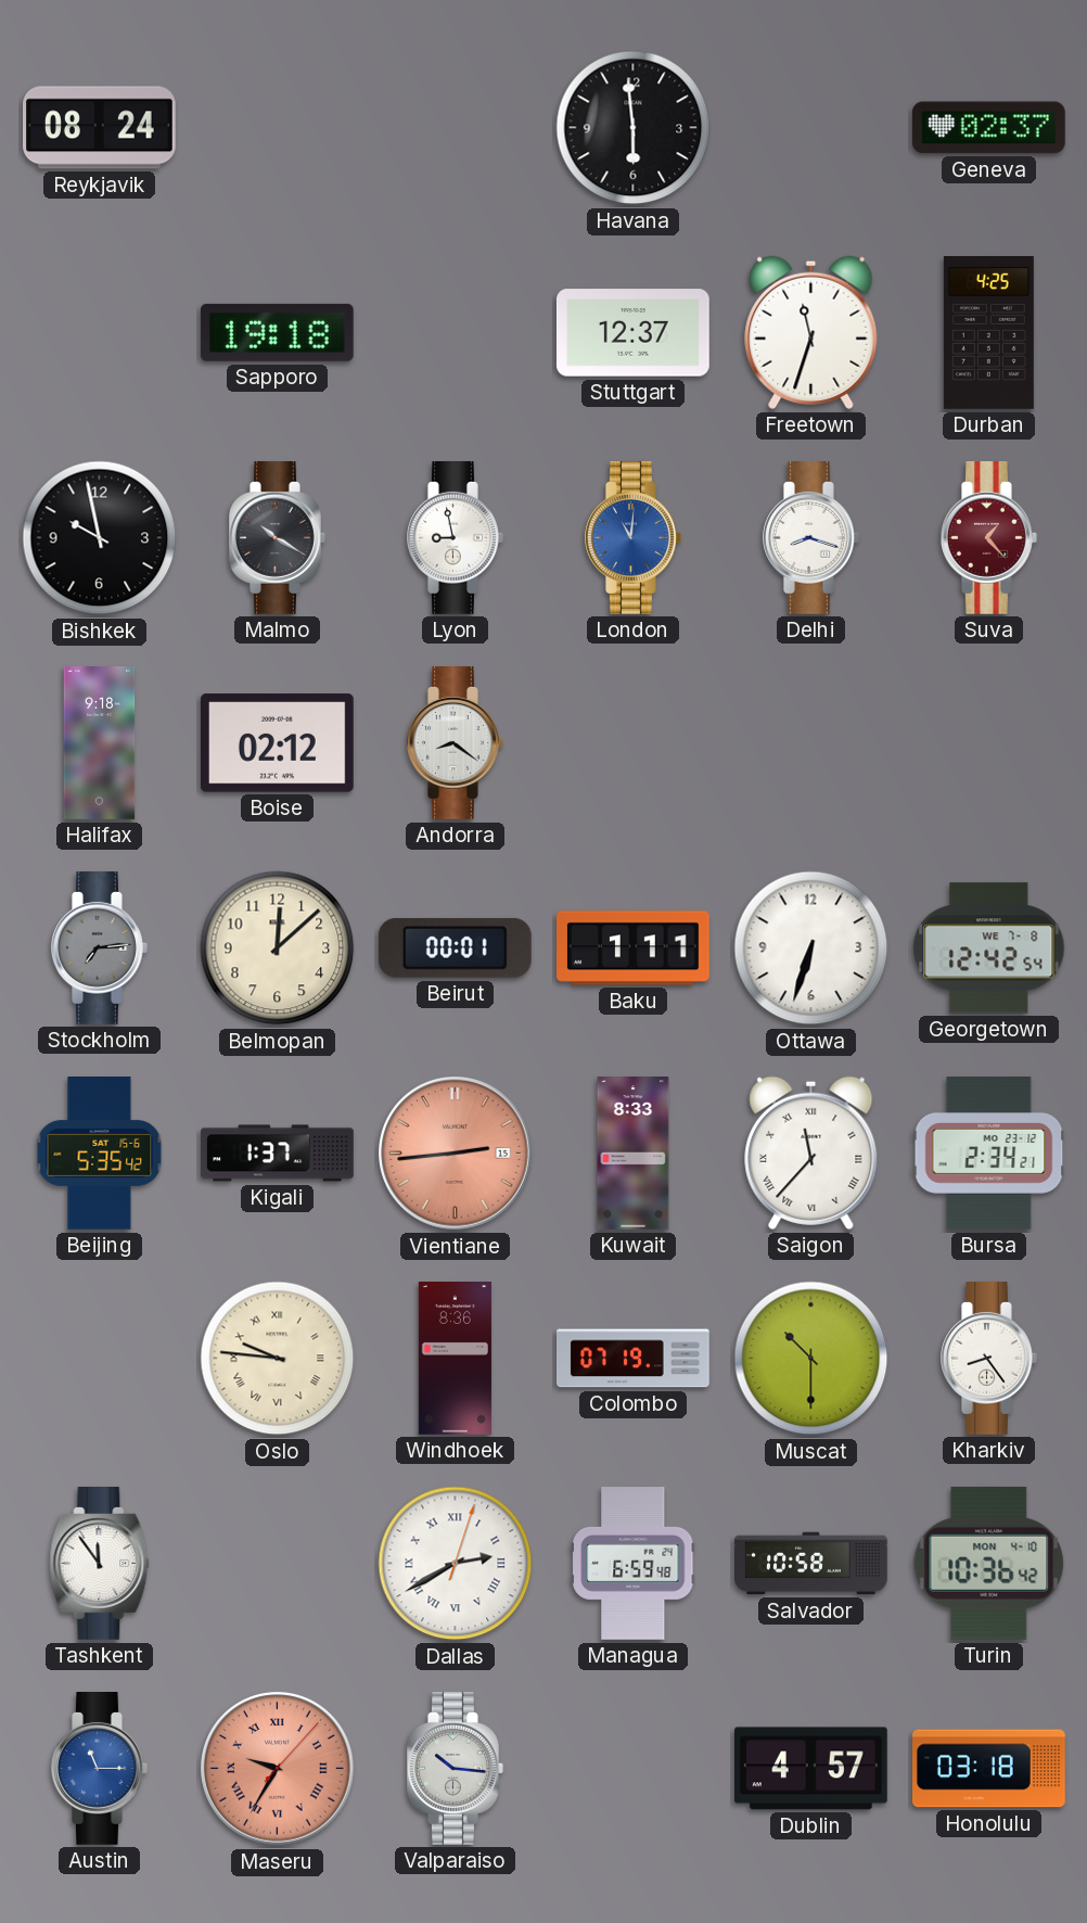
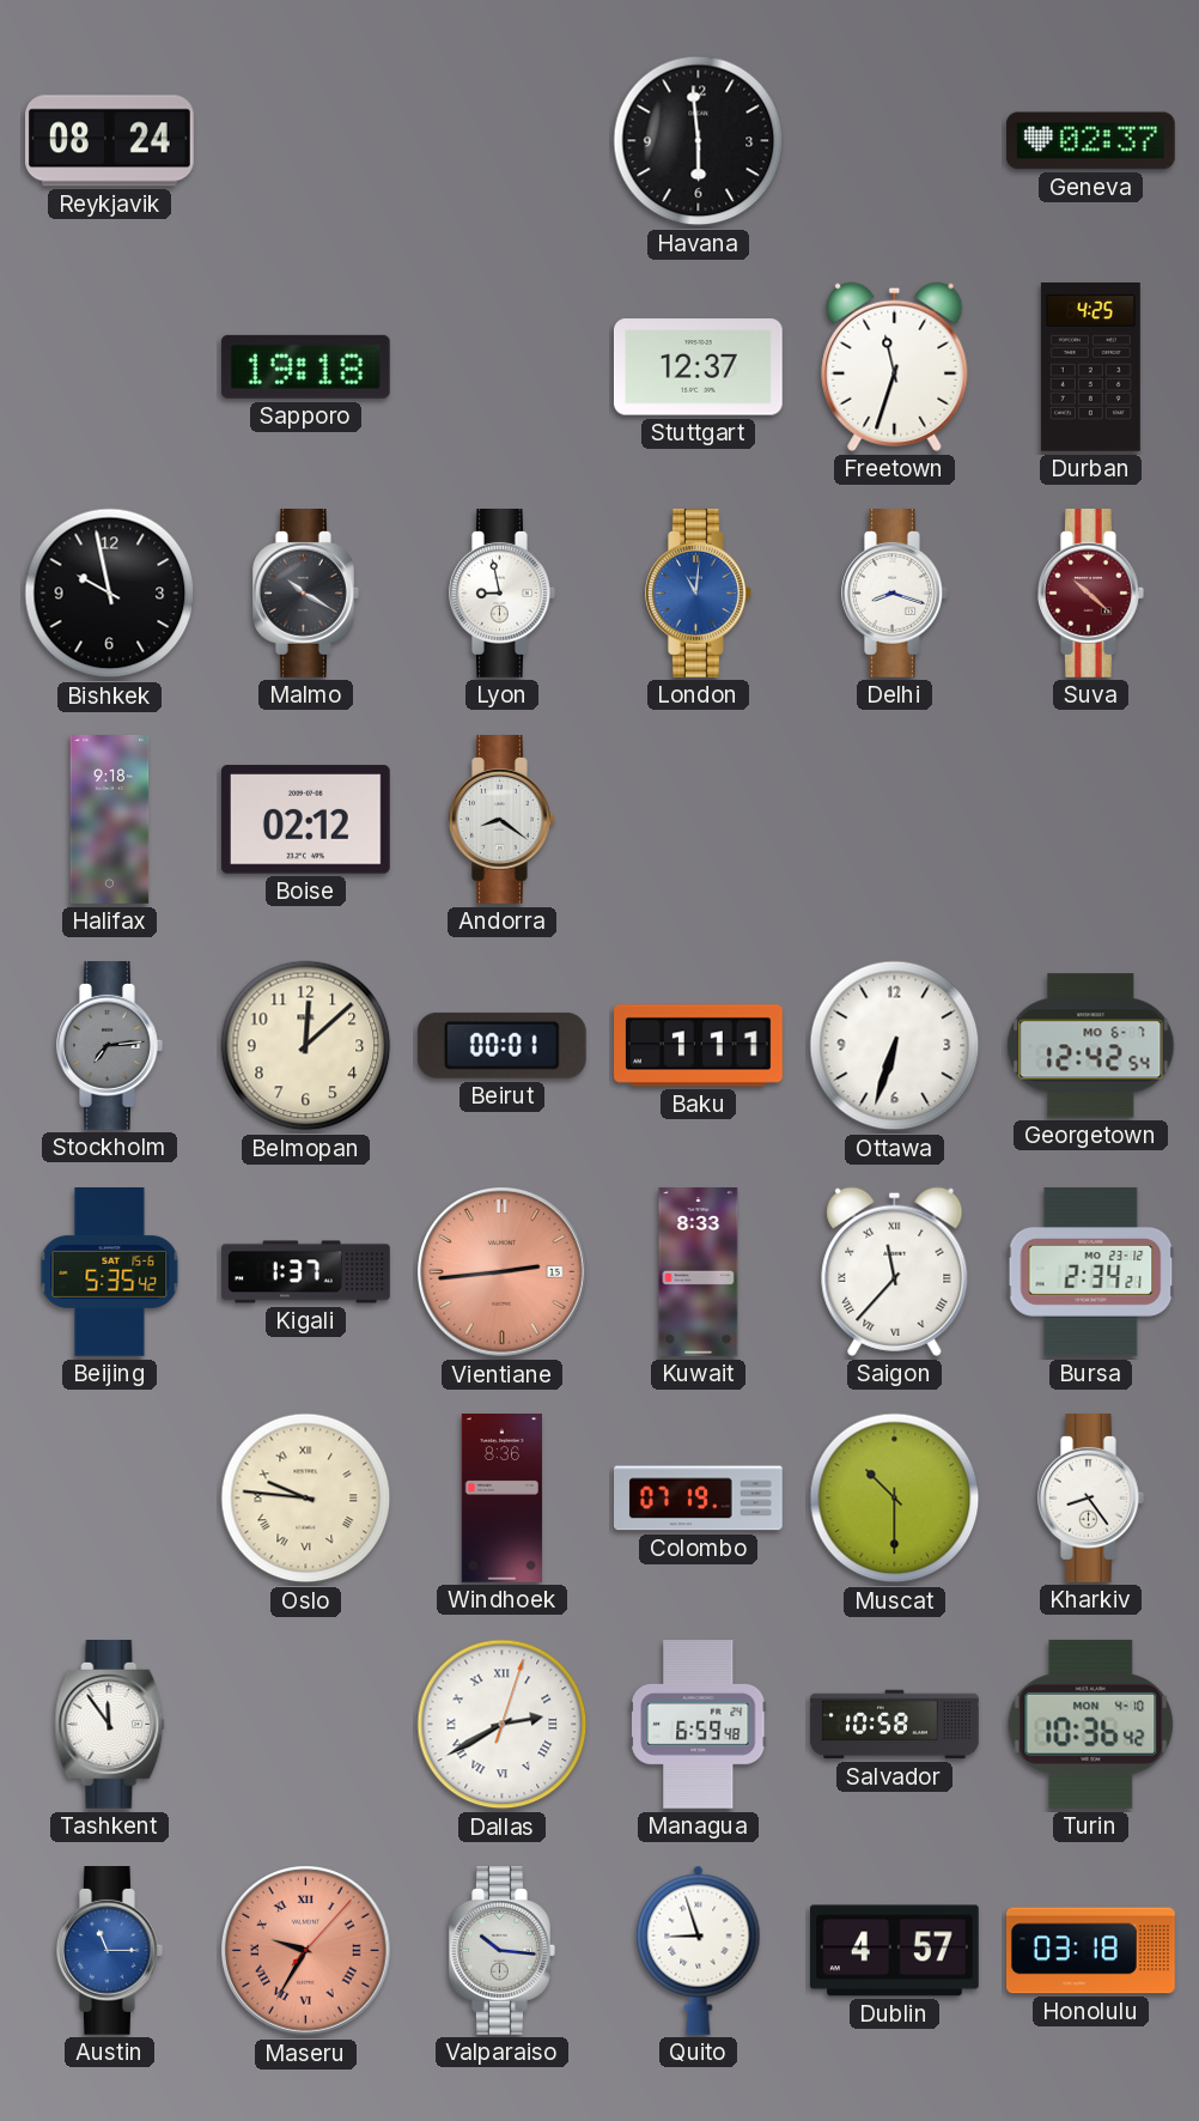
Suva: 1:23 -> 10:22
Georgetown date: WE 7-8 -> MO 6-7
Quito: none -> 8:57
